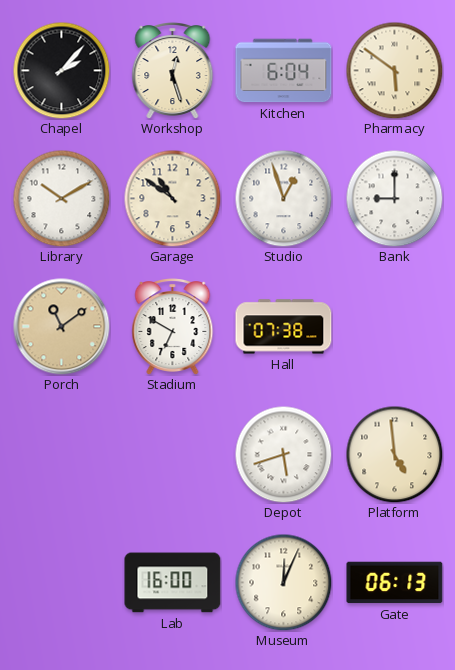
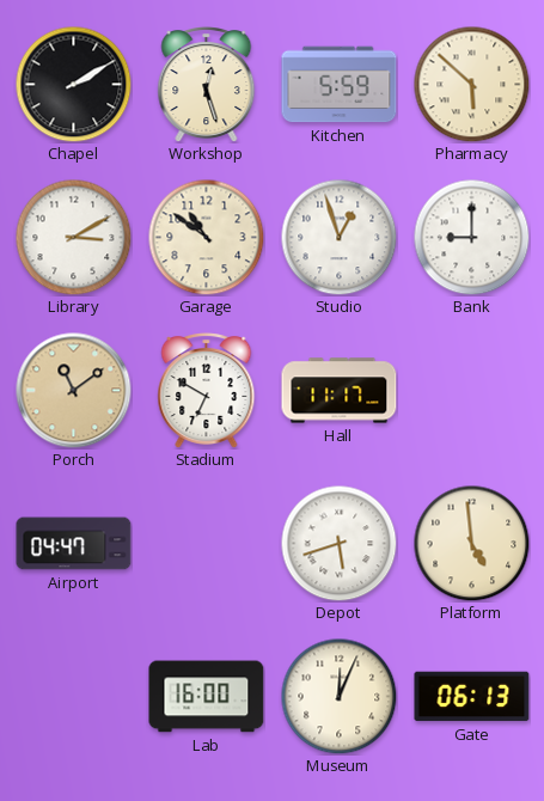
Chapel: 2:07 -> 2:10
Kitchen: 6:04 -> 5:59
Pharmacy: 5:51 -> 5:52
Library: 10:10 -> 3:10
Hall: 07:38 -> 11:17
Airport: none -> 04:47
